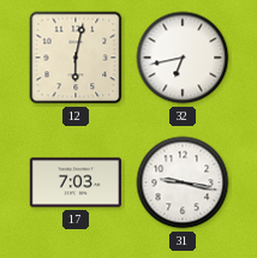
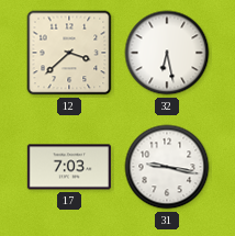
12: 6:02 -> 3:38
32: 6:43 -> 6:28
